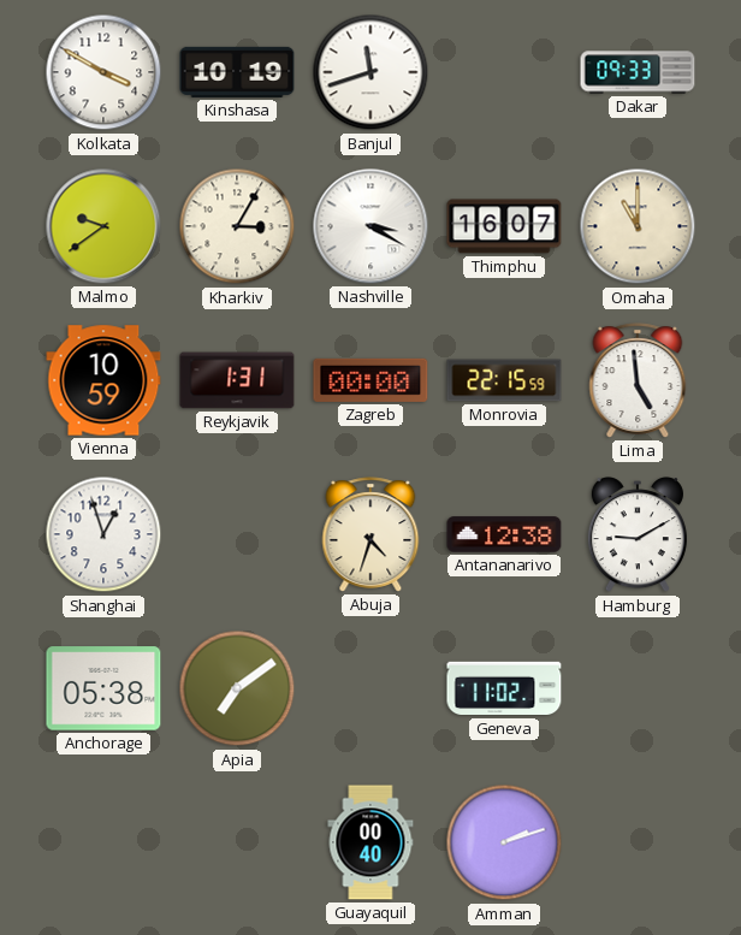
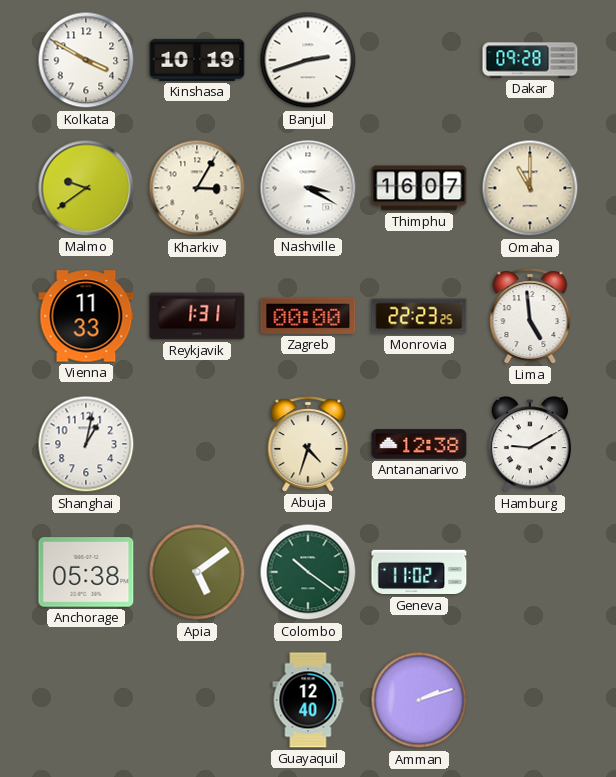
Banjul: 11:42 -> 2:42
Dakar: 09:33 -> 09:28
Vienna: 10:59 -> 11:33
Monrovia: 22:15 -> 22:23
Shanghai: 12:57 -> 1:02
Apia: 7:09 -> 5:09
Colombo: none -> 10:21
Guayaquil: 00:40 -> 12:40
